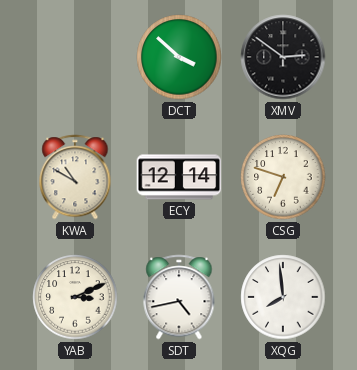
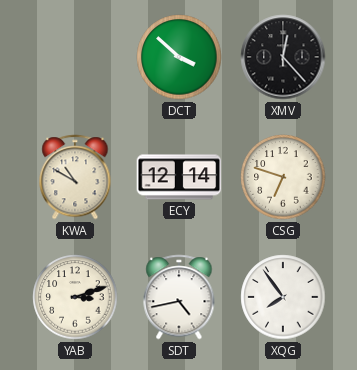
XMV: 2:51 -> 12:23
YAB: 3:11 -> 3:12
XQG: 7:59 -> 7:54
